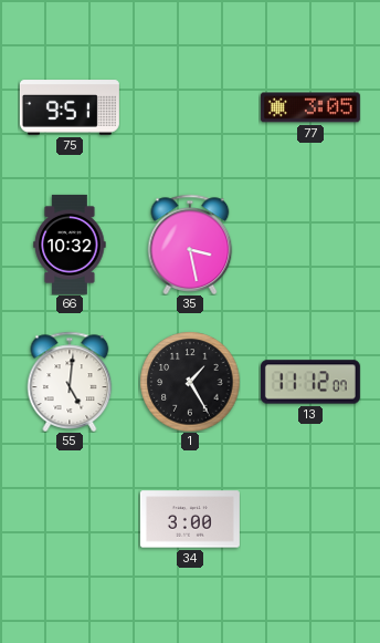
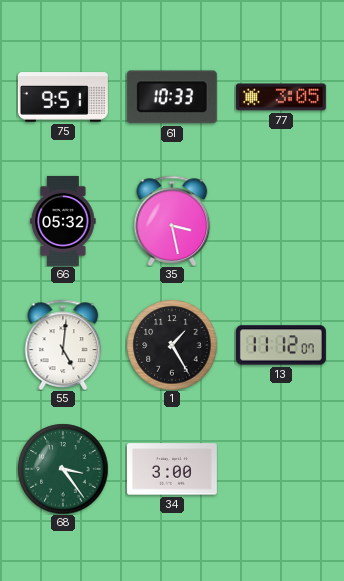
61: none -> 10:33
66: 10:32 -> 05:32
68: none -> 3:24
